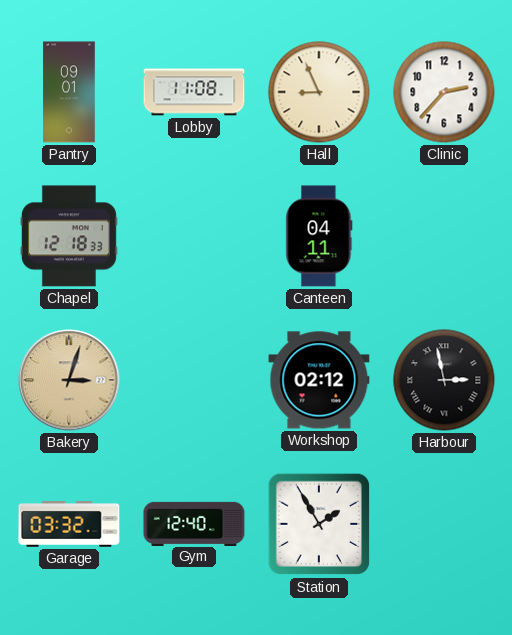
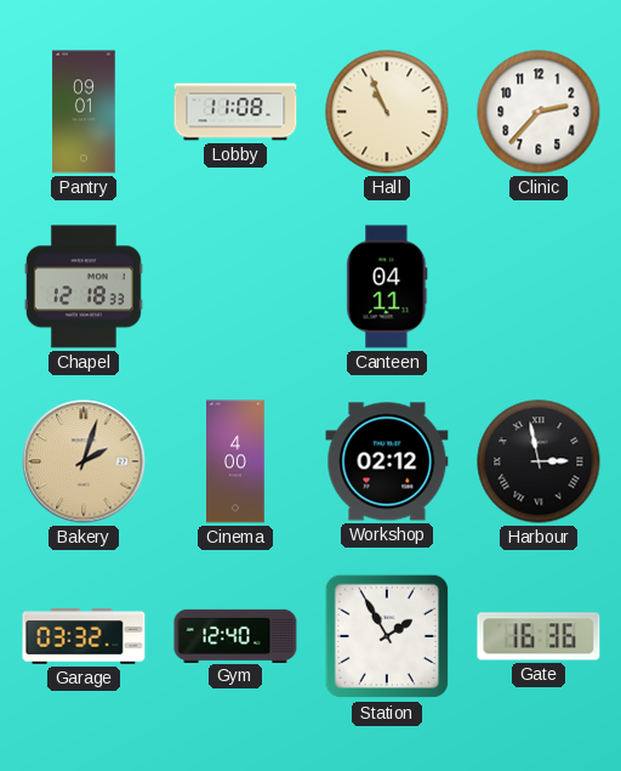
Hall: 8:56 -> 10:56
Bakery: 3:03 -> 2:03
Cinema: none -> 4:00
Gate: none -> 16:36
